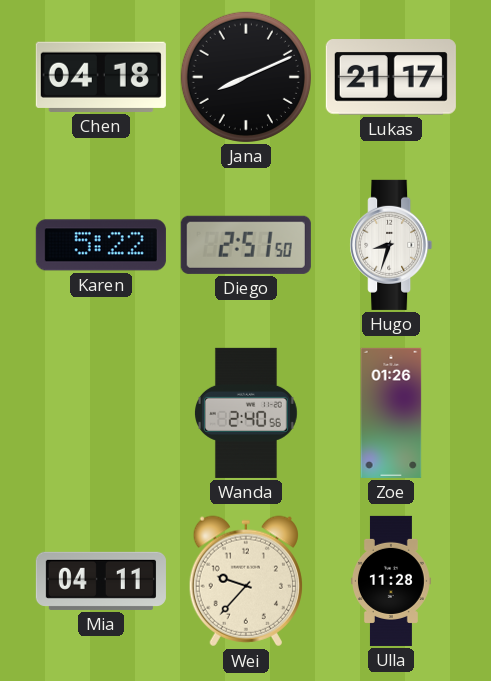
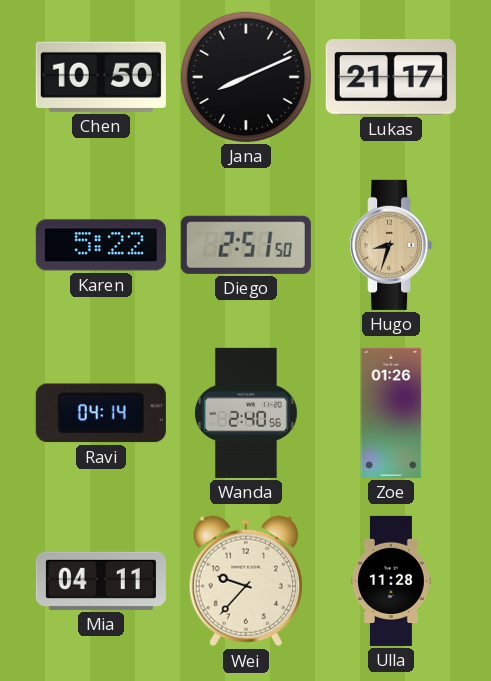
Chen: 04:18 -> 10:50
Hugo dial: white -> champagne
Ravi: none -> 04:14
